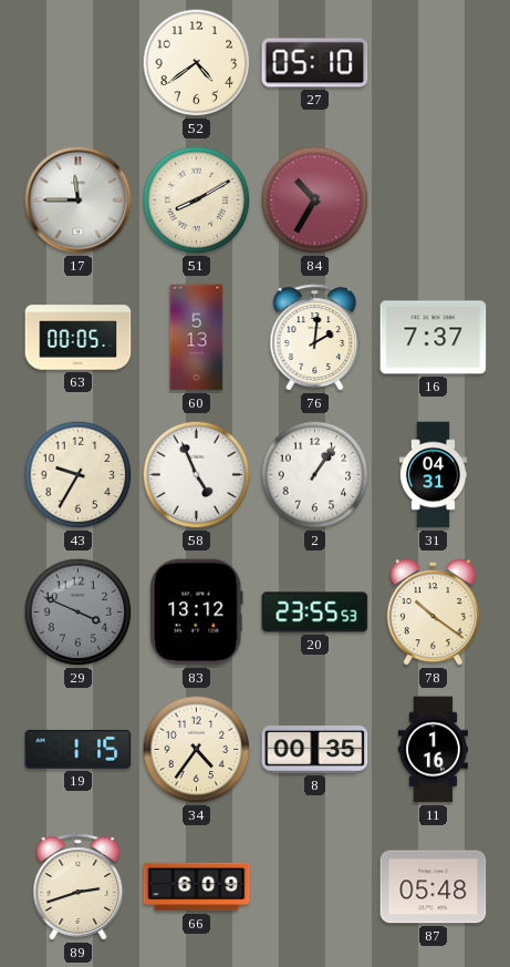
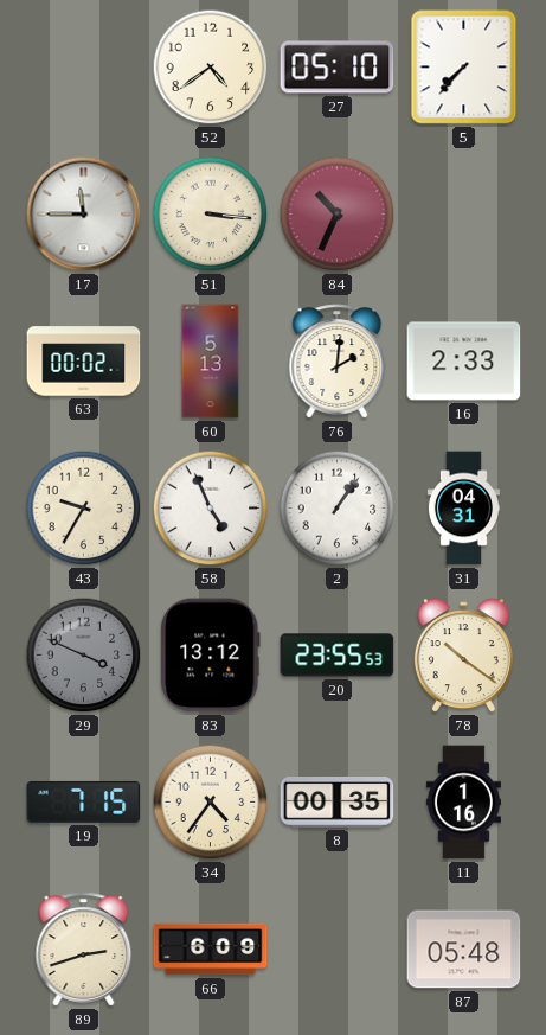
5: none -> 7:37
51: 8:10 -> 3:16
84: 10:35 -> 10:34
63: 00:05 -> 00:02
16: 7:37 -> 2:33
19: 1:15 -> 7:15
